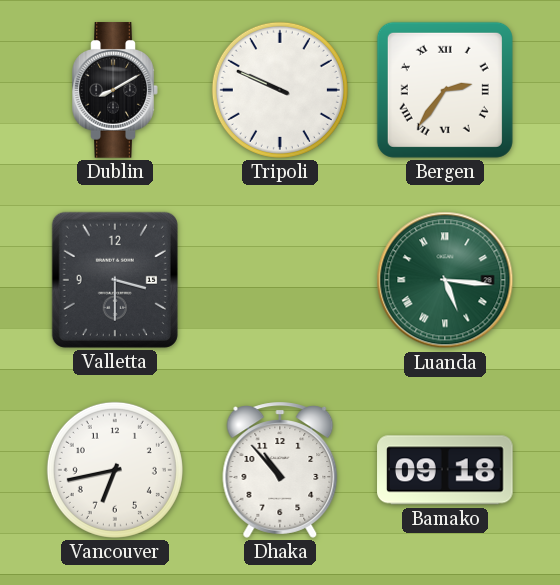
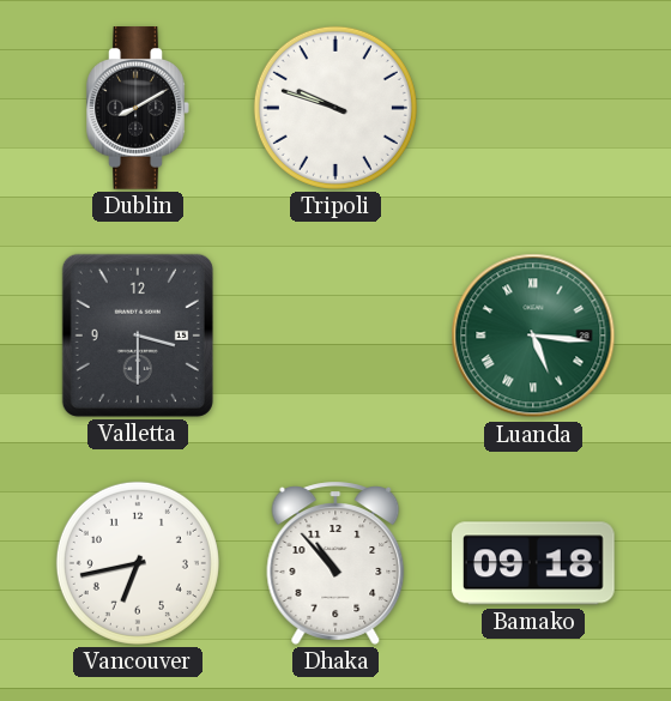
Tripoli: 9:49 -> 9:48
Bergen: 2:36 -> none
